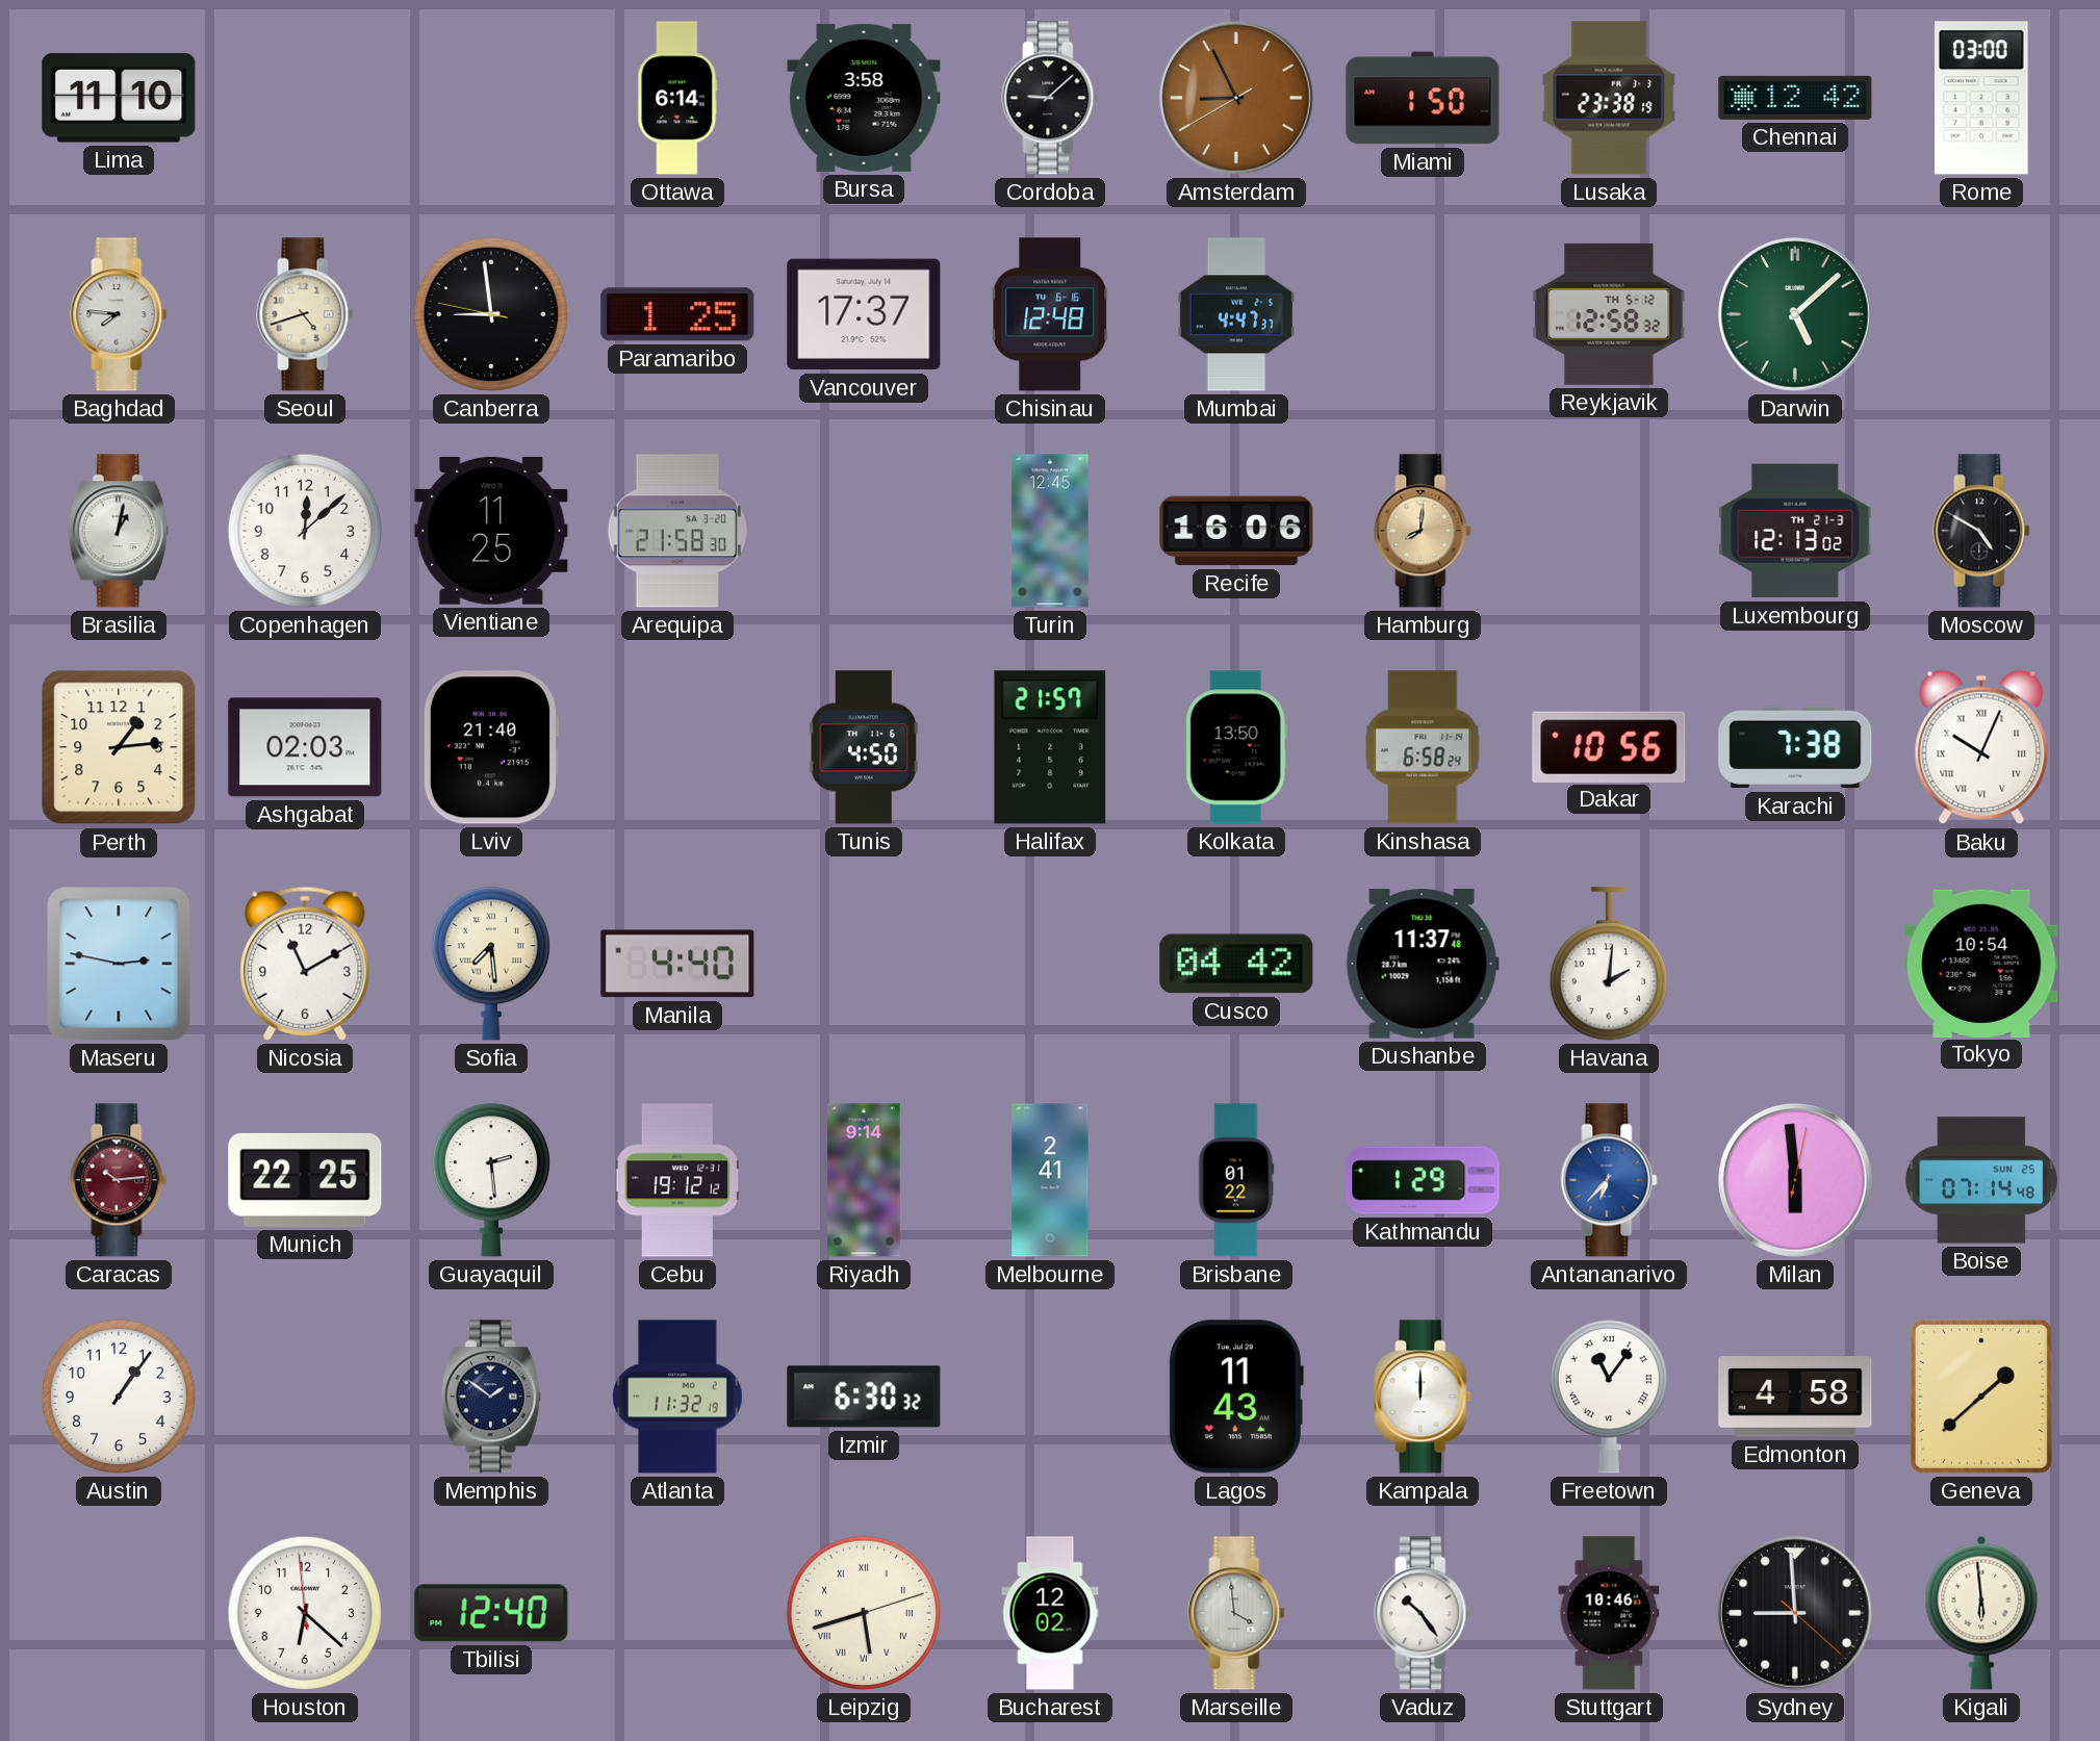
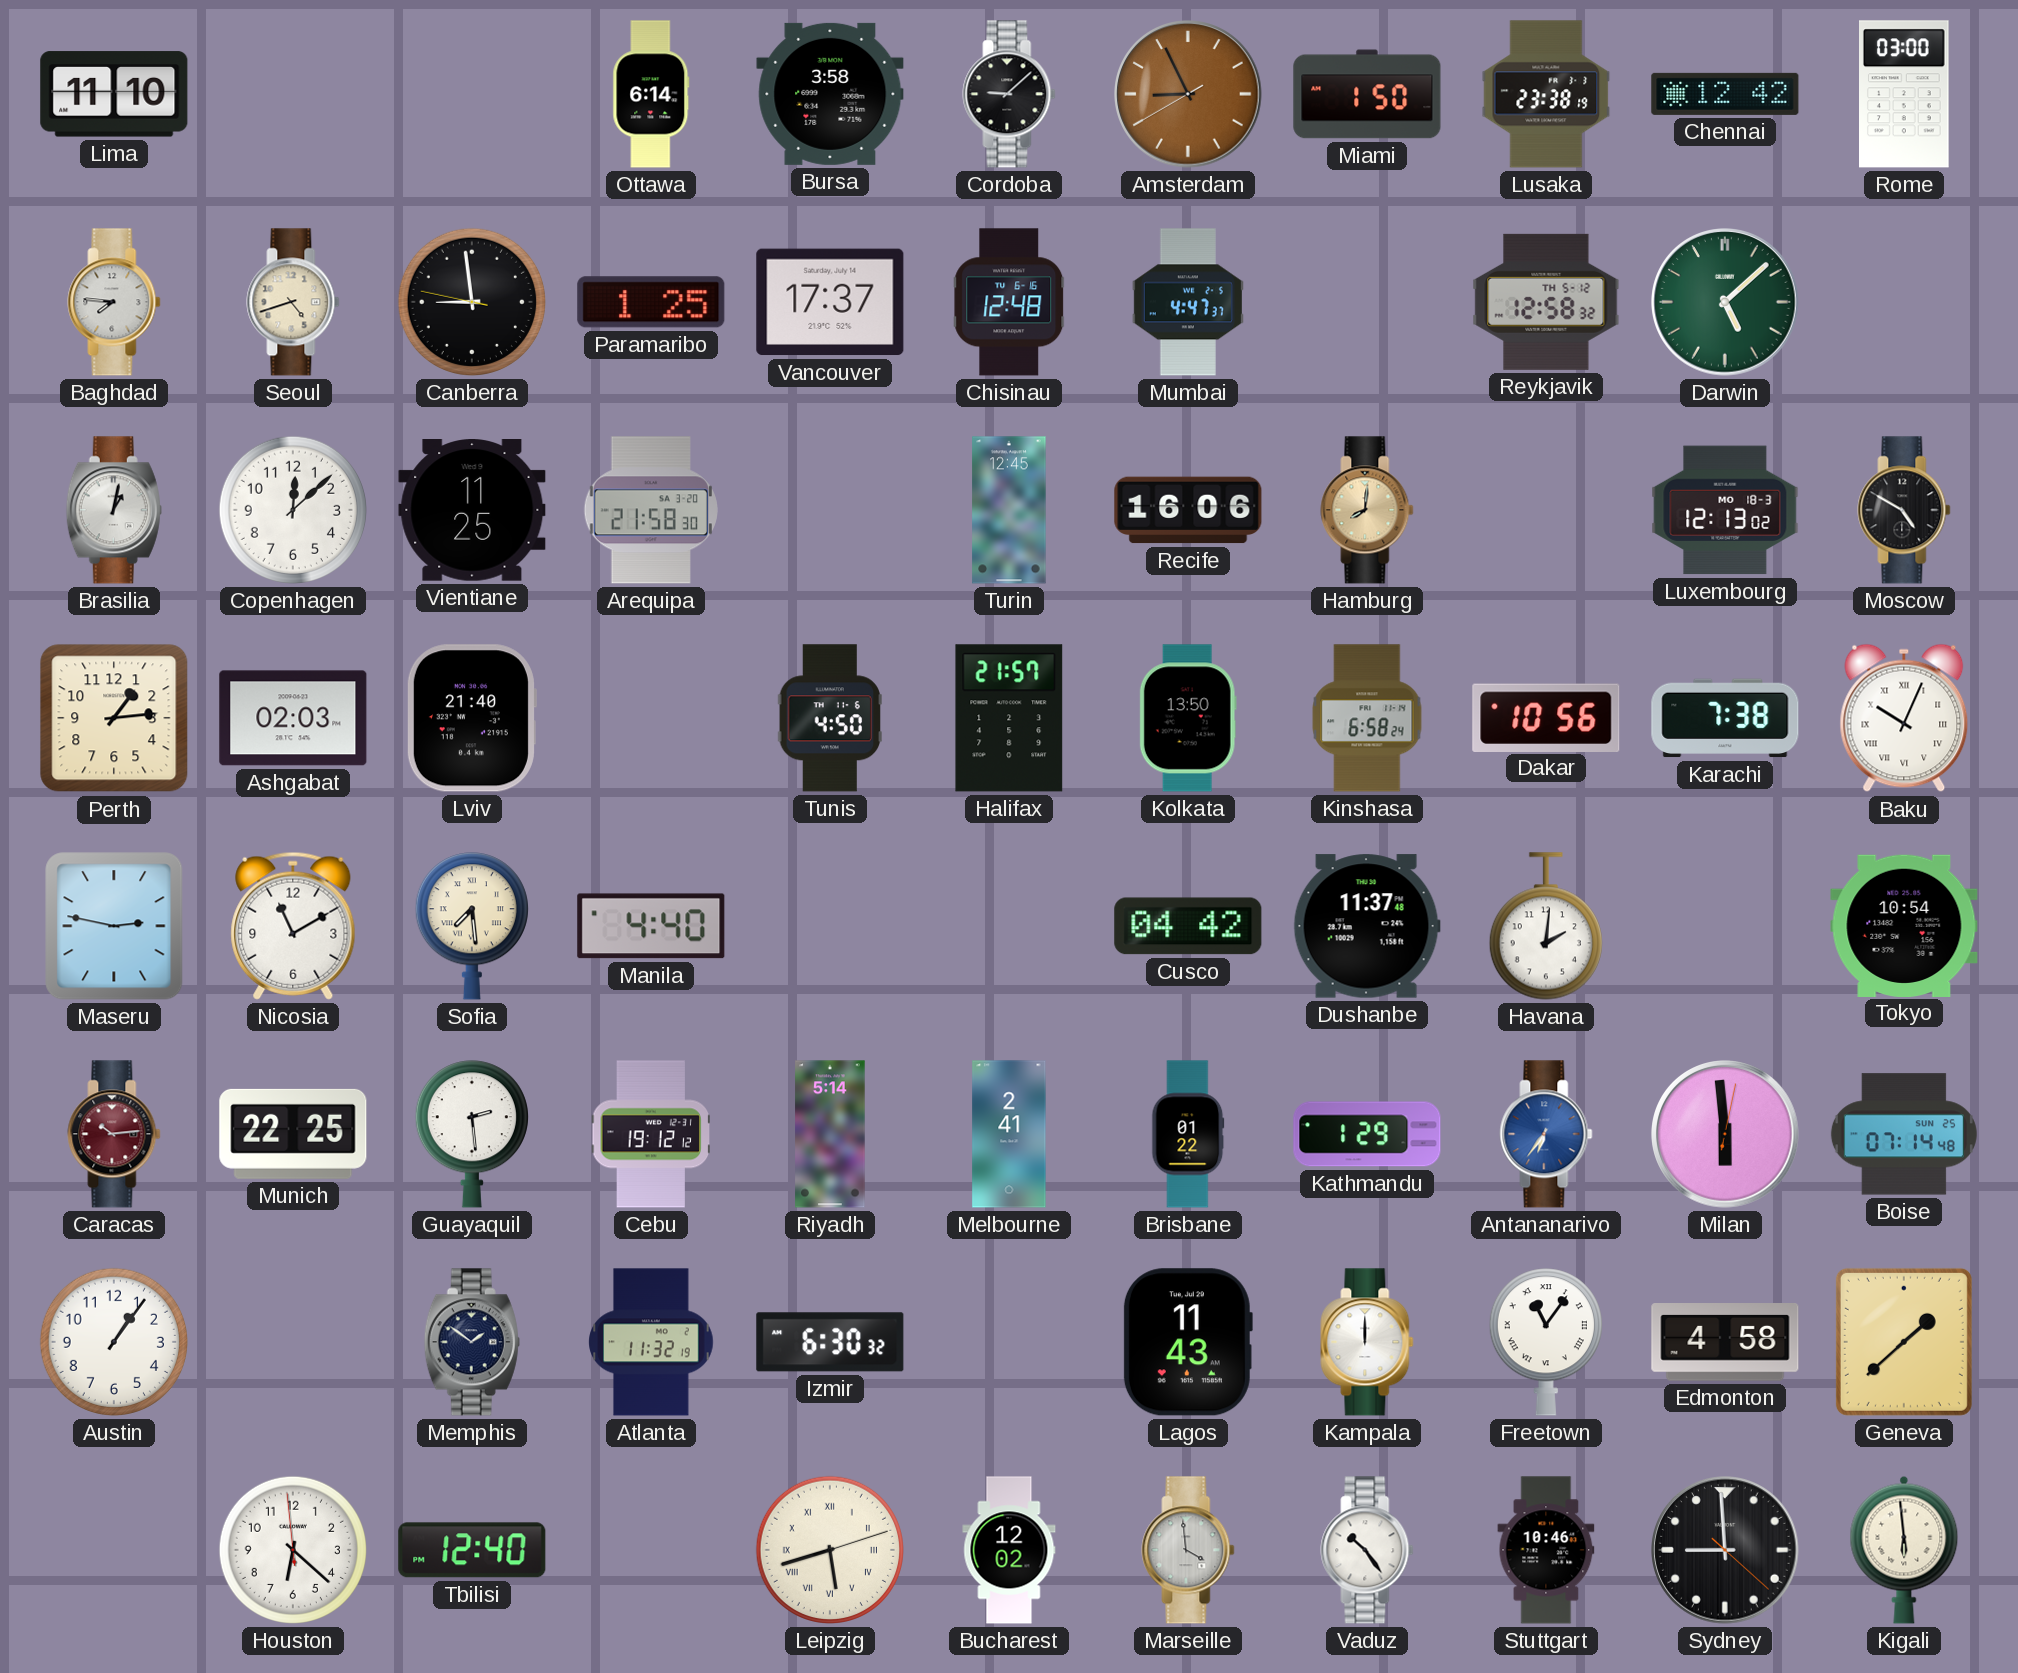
Luxembourg date: TH 21-3 -> MO 18-3
Riyadh: 9:14 -> 5:14
Antananarivo: 6:37 -> 6:36
